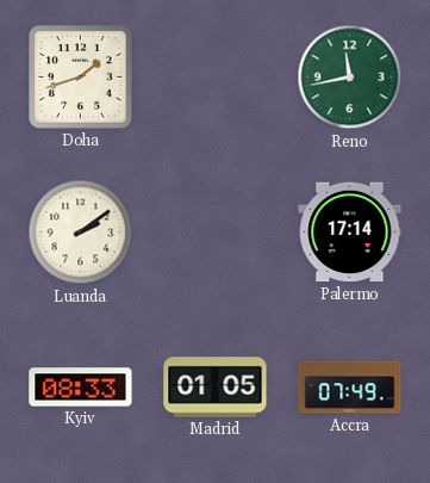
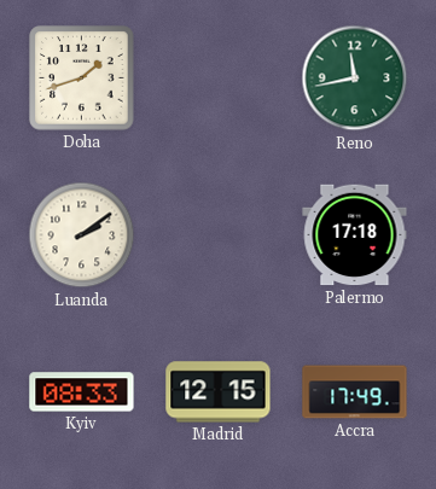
Palermo: 17:14 -> 17:18
Madrid: 01:05 -> 12:15
Accra: 07:49 -> 17:49
